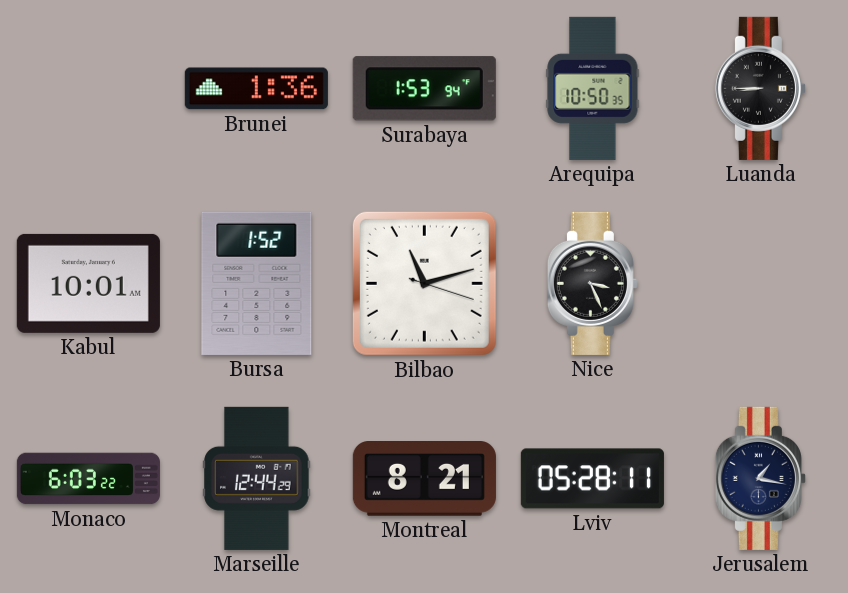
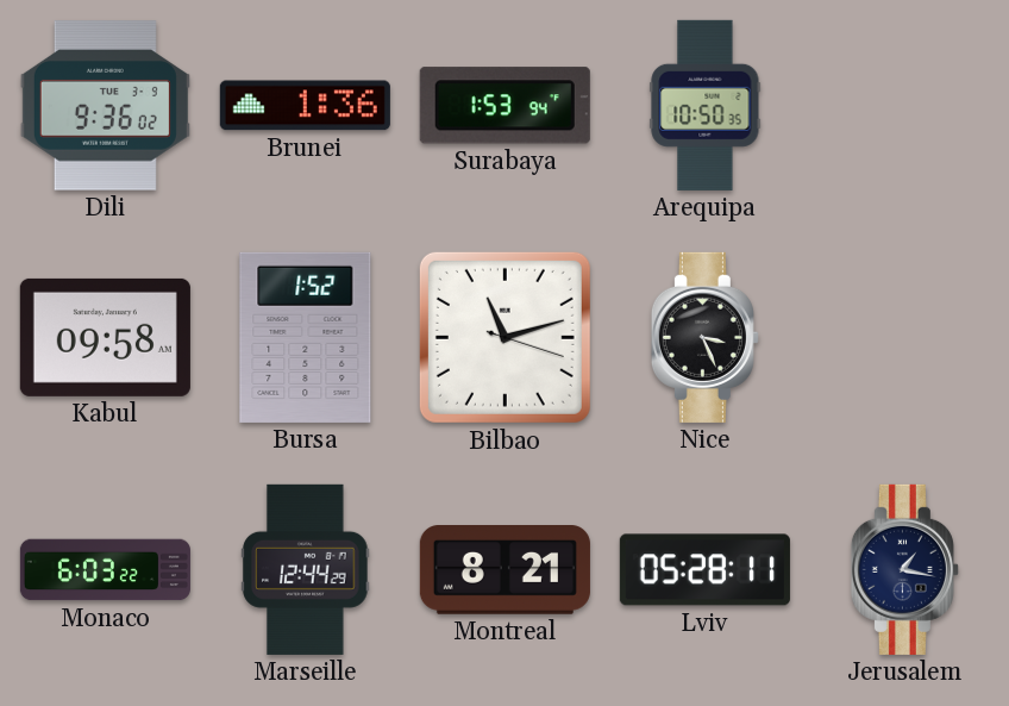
Dili: none -> 9:36
Luanda: 8:45 -> none
Kabul: 10:01 -> 09:58
